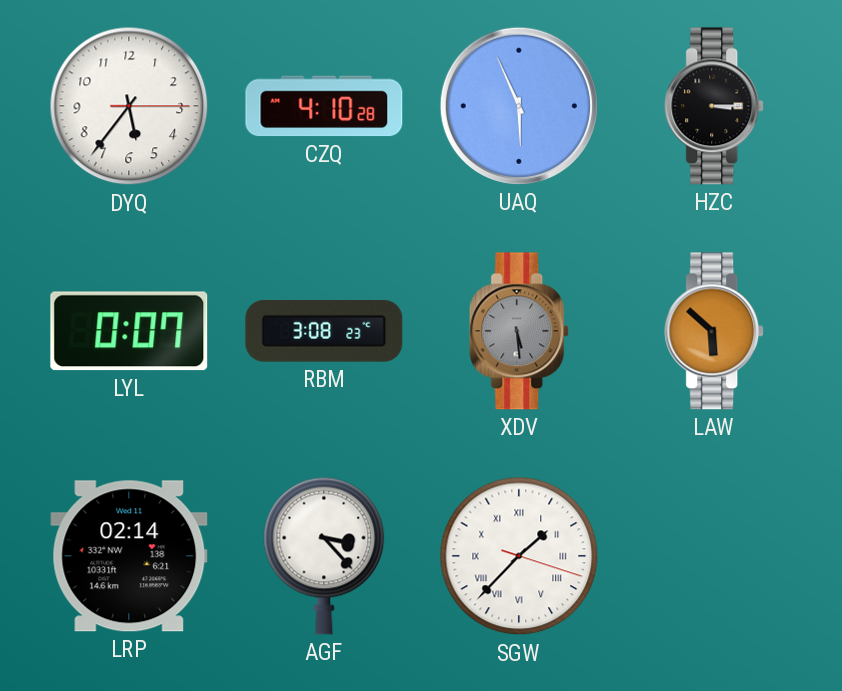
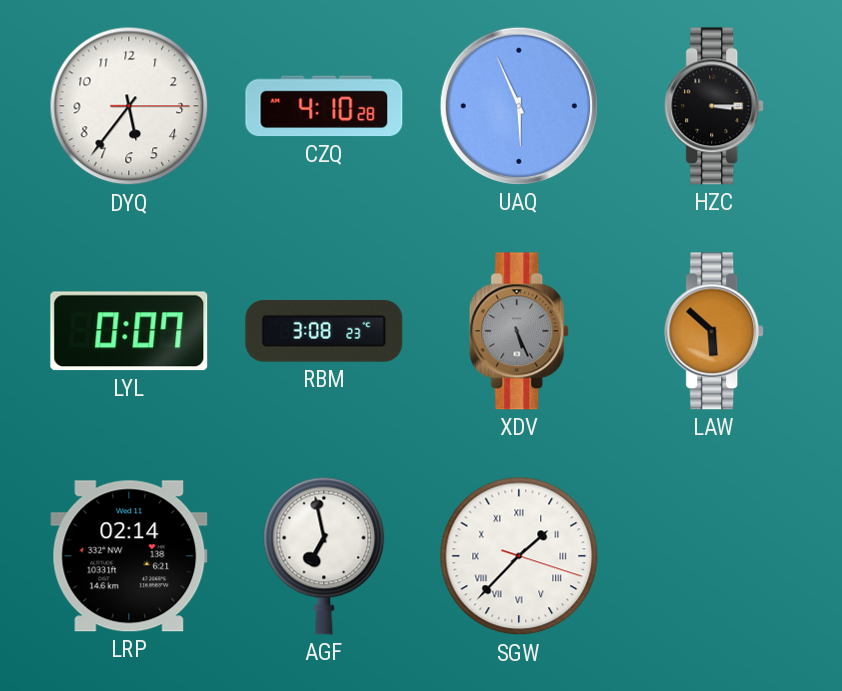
XDV: 5:29 -> 5:26
AGF: 3:23 -> 6:58
